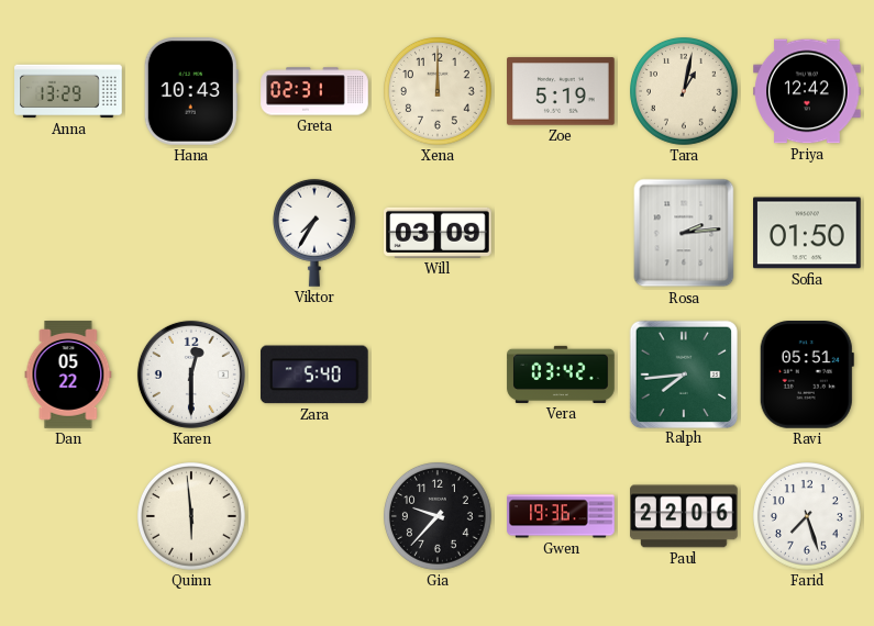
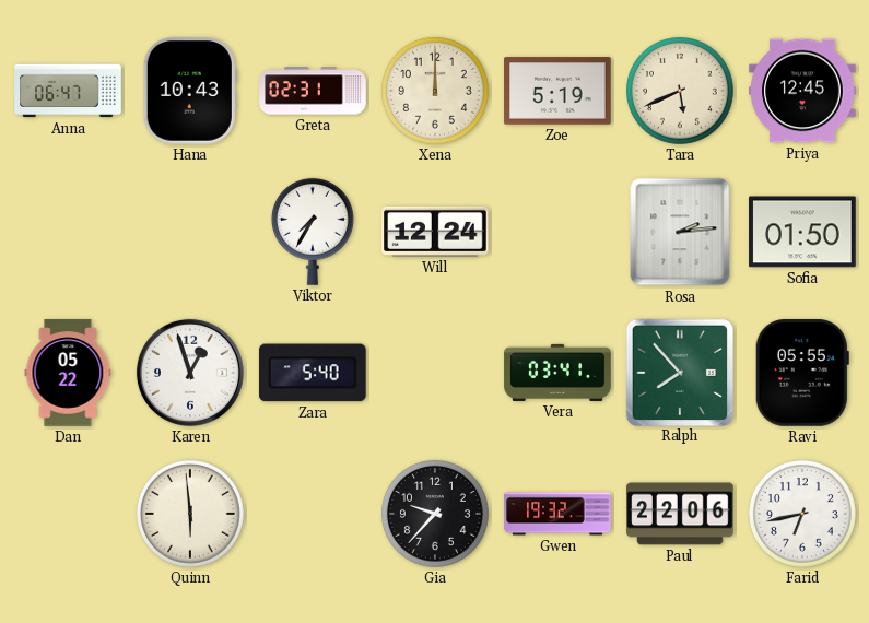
Anna: 13:29 -> 06:47
Tara: 1:02 -> 5:41
Priya: 12:42 -> 12:45
Will: 03:09 -> 12:24
Karen: 12:30 -> 12:57
Vera: 03:42 -> 03:41
Ralph: 7:44 -> 7:53
Ravi: 05:51 -> 05:55
Gwen: 19:36 -> 19:32
Farid: 7:27 -> 6:43
